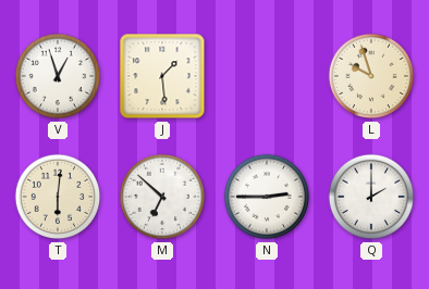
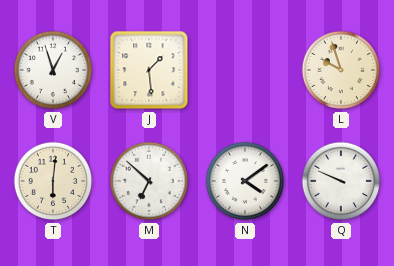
N: 2:45 -> 4:09
Q: 2:00 -> 9:49
